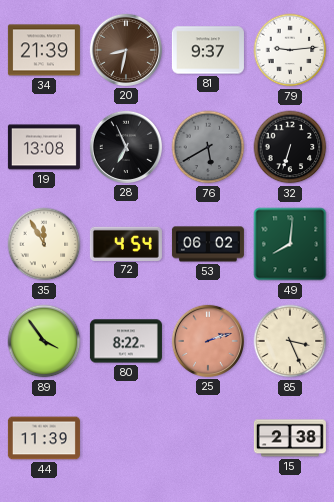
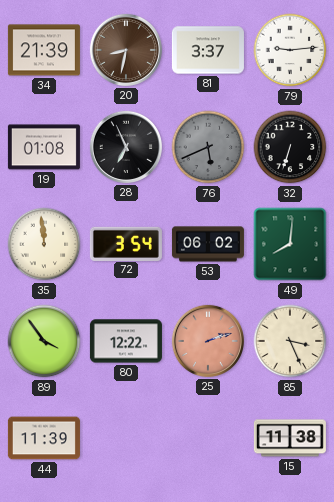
81: 9:37 -> 3:37
19: 13:08 -> 01:08
76: 5:40 -> 5:41
35: 11:55 -> 11:59
72: 4:54 -> 3:54
80: 8:22 -> 12:22
15: 2:38 -> 11:38
